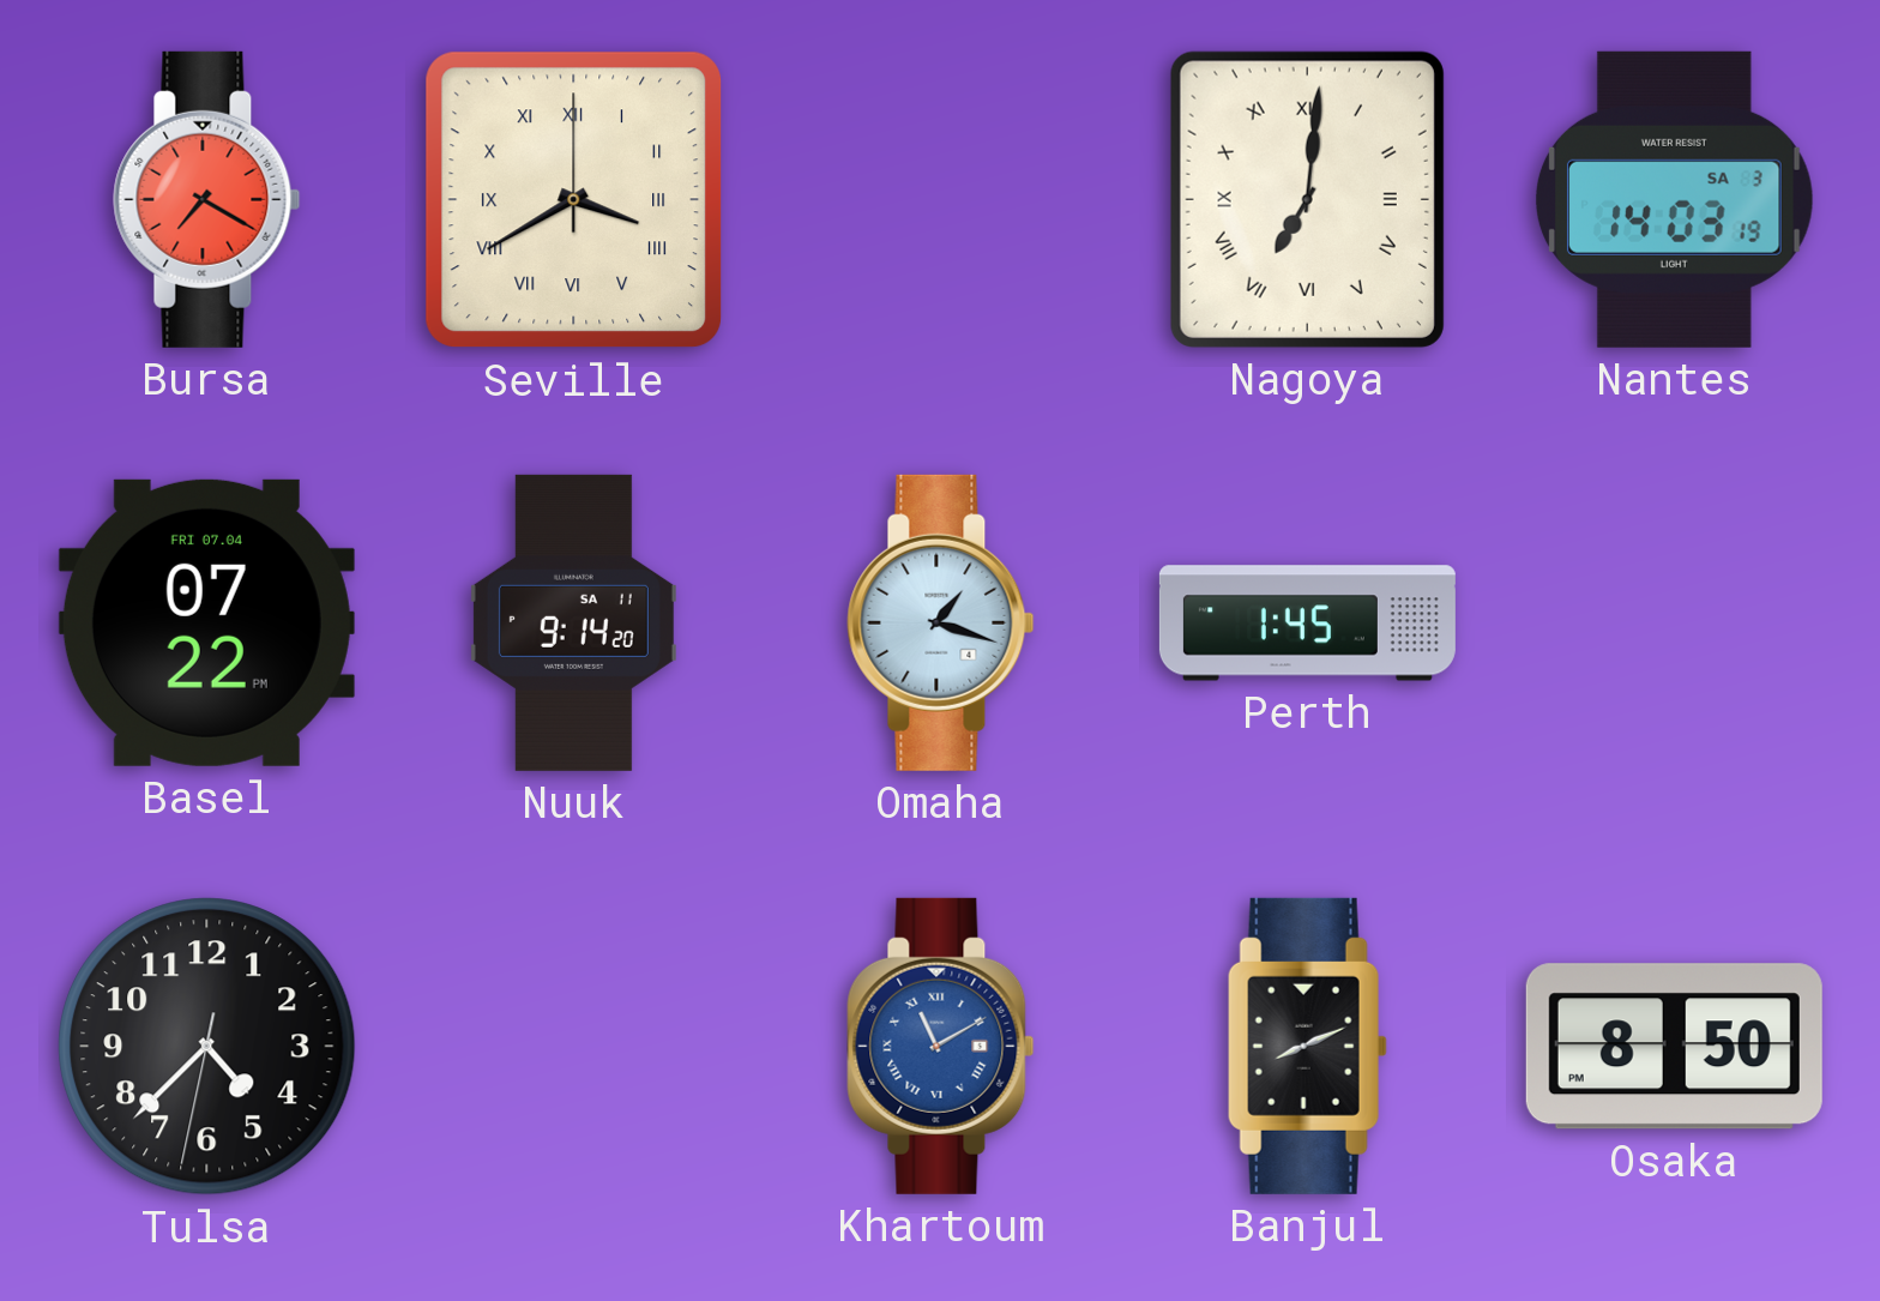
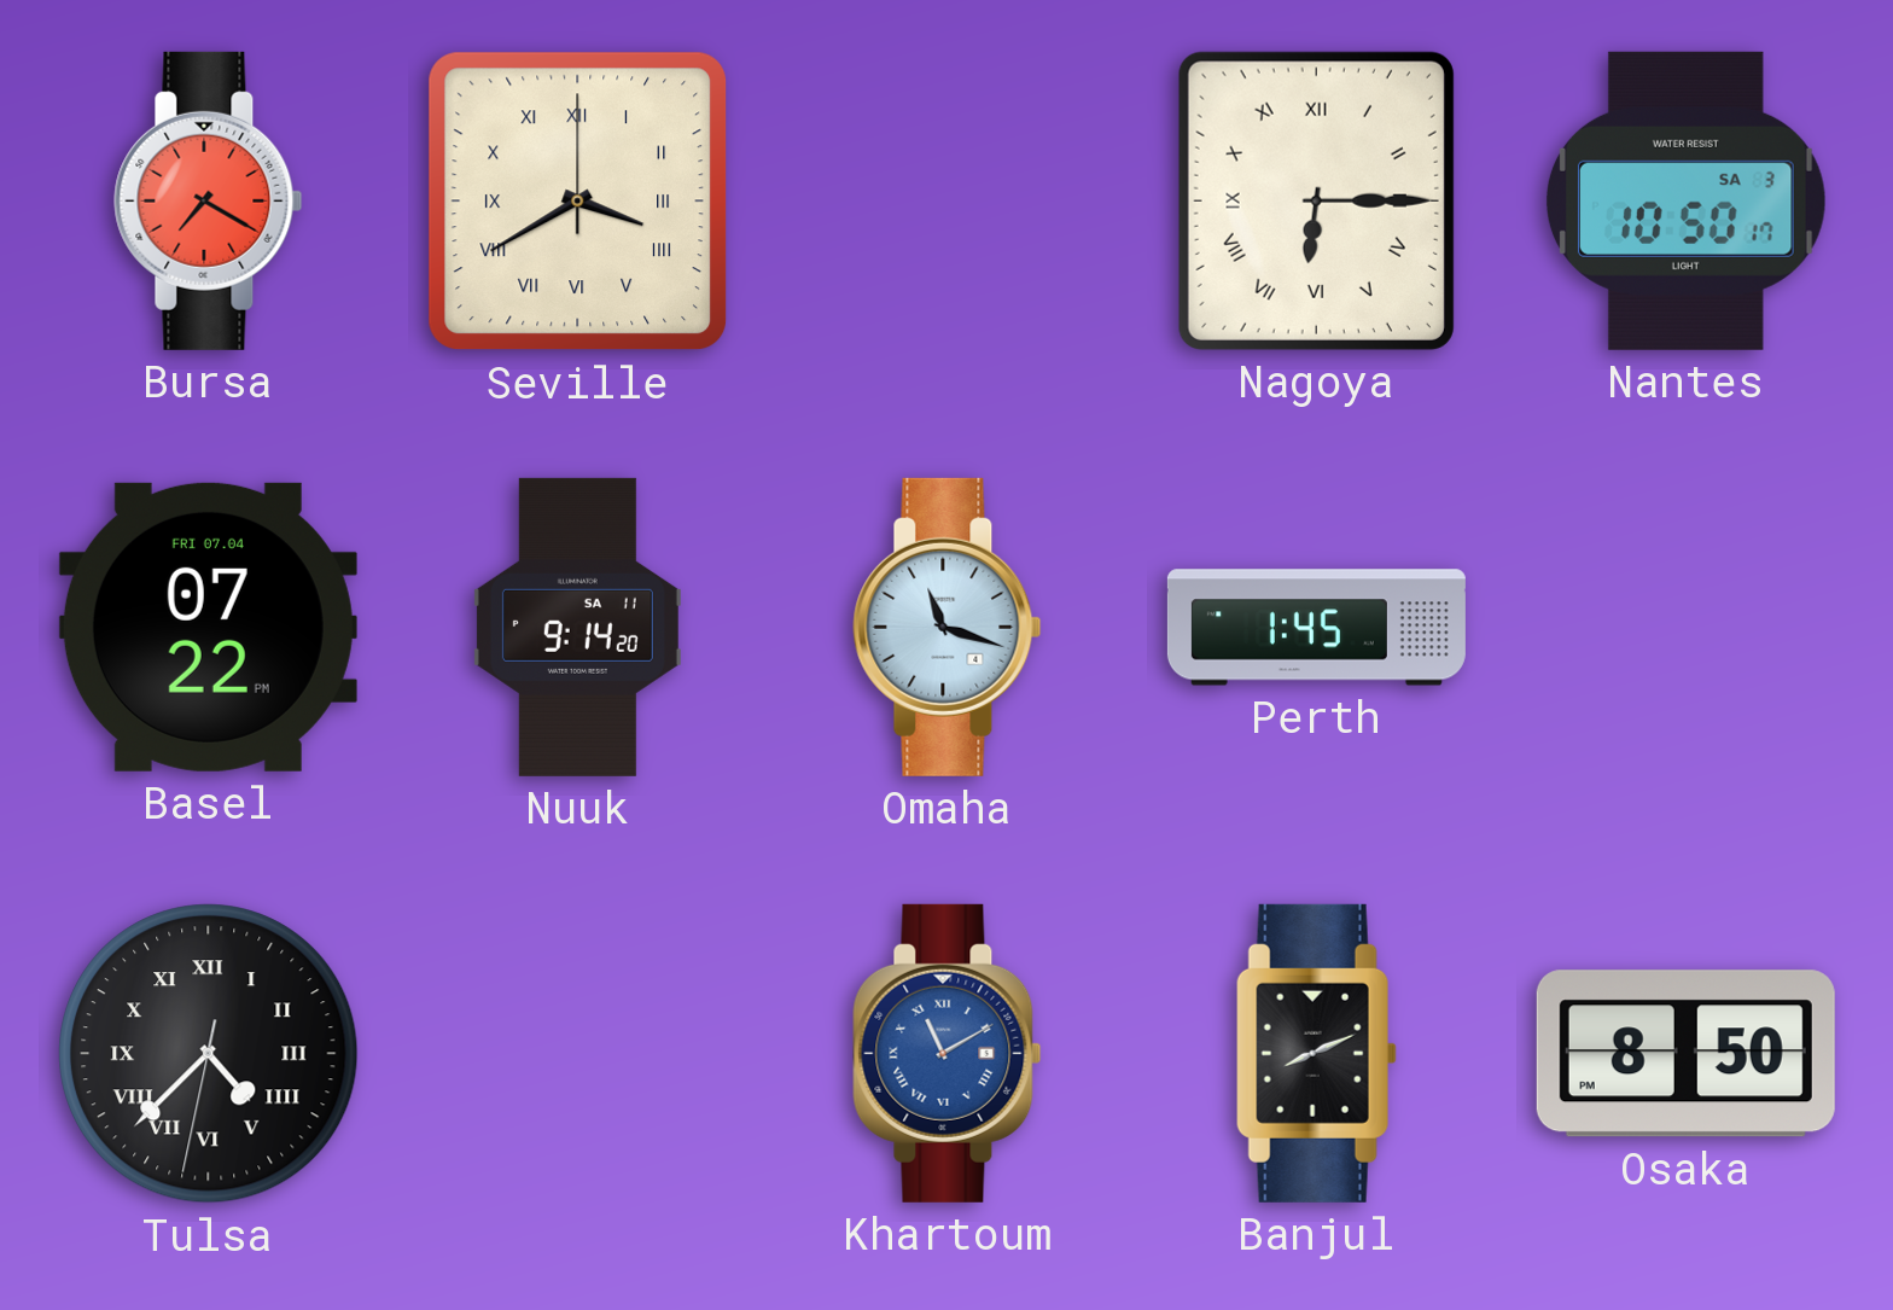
Nagoya: 7:01 -> 6:15
Nantes: 14:03 -> 10:50
Omaha: 1:18 -> 11:18
Tulsa numerals: Arabic -> Roman
